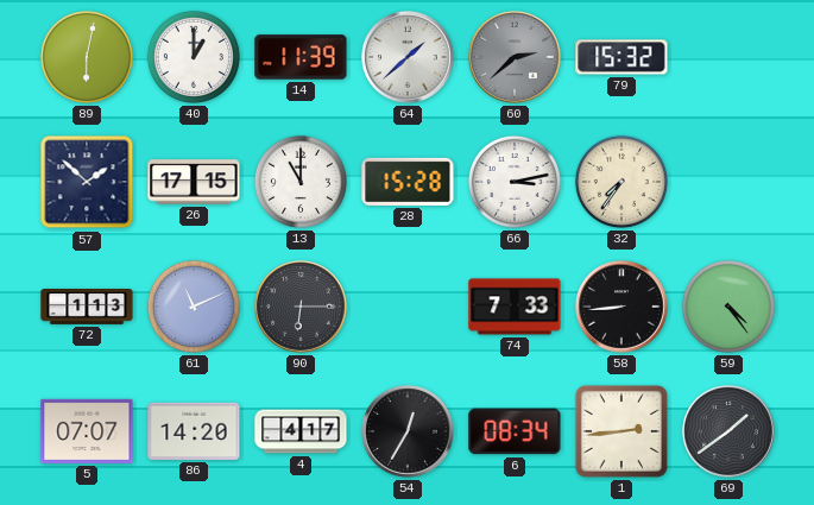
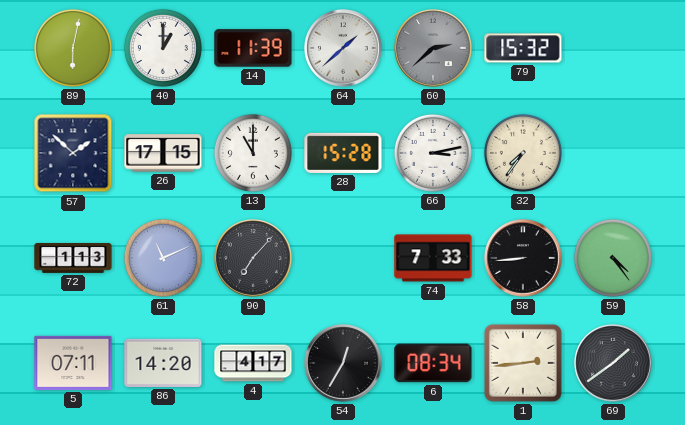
90: 6:15 -> 7:07
5: 07:07 -> 07:11
